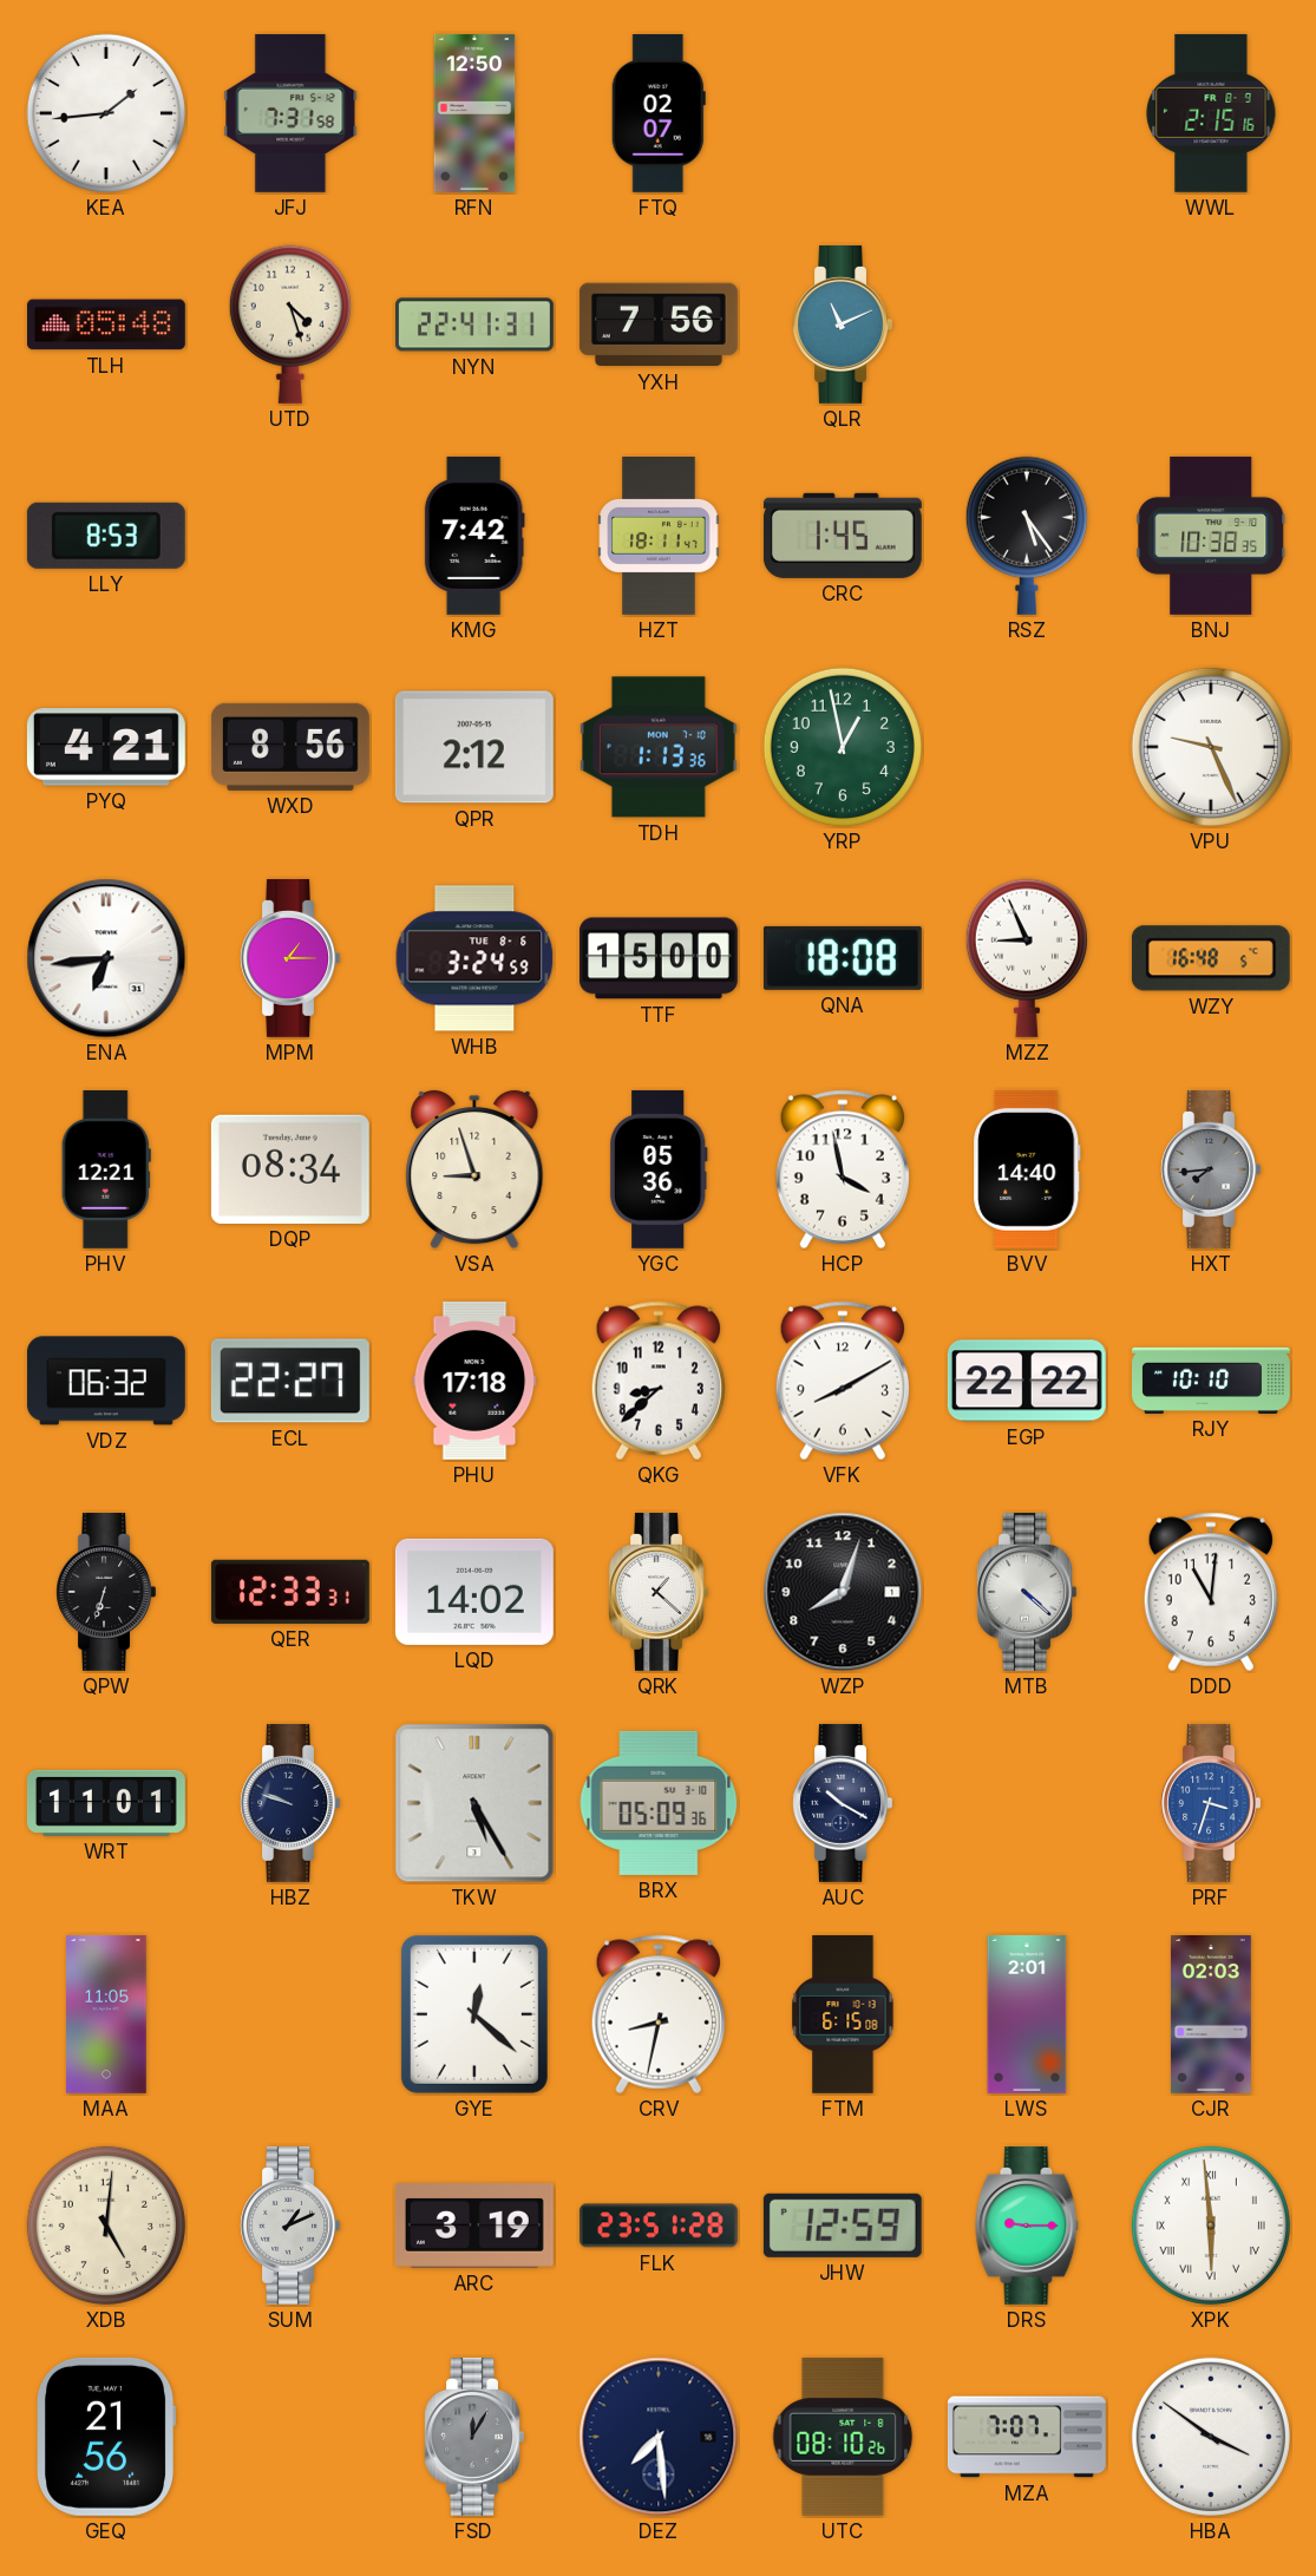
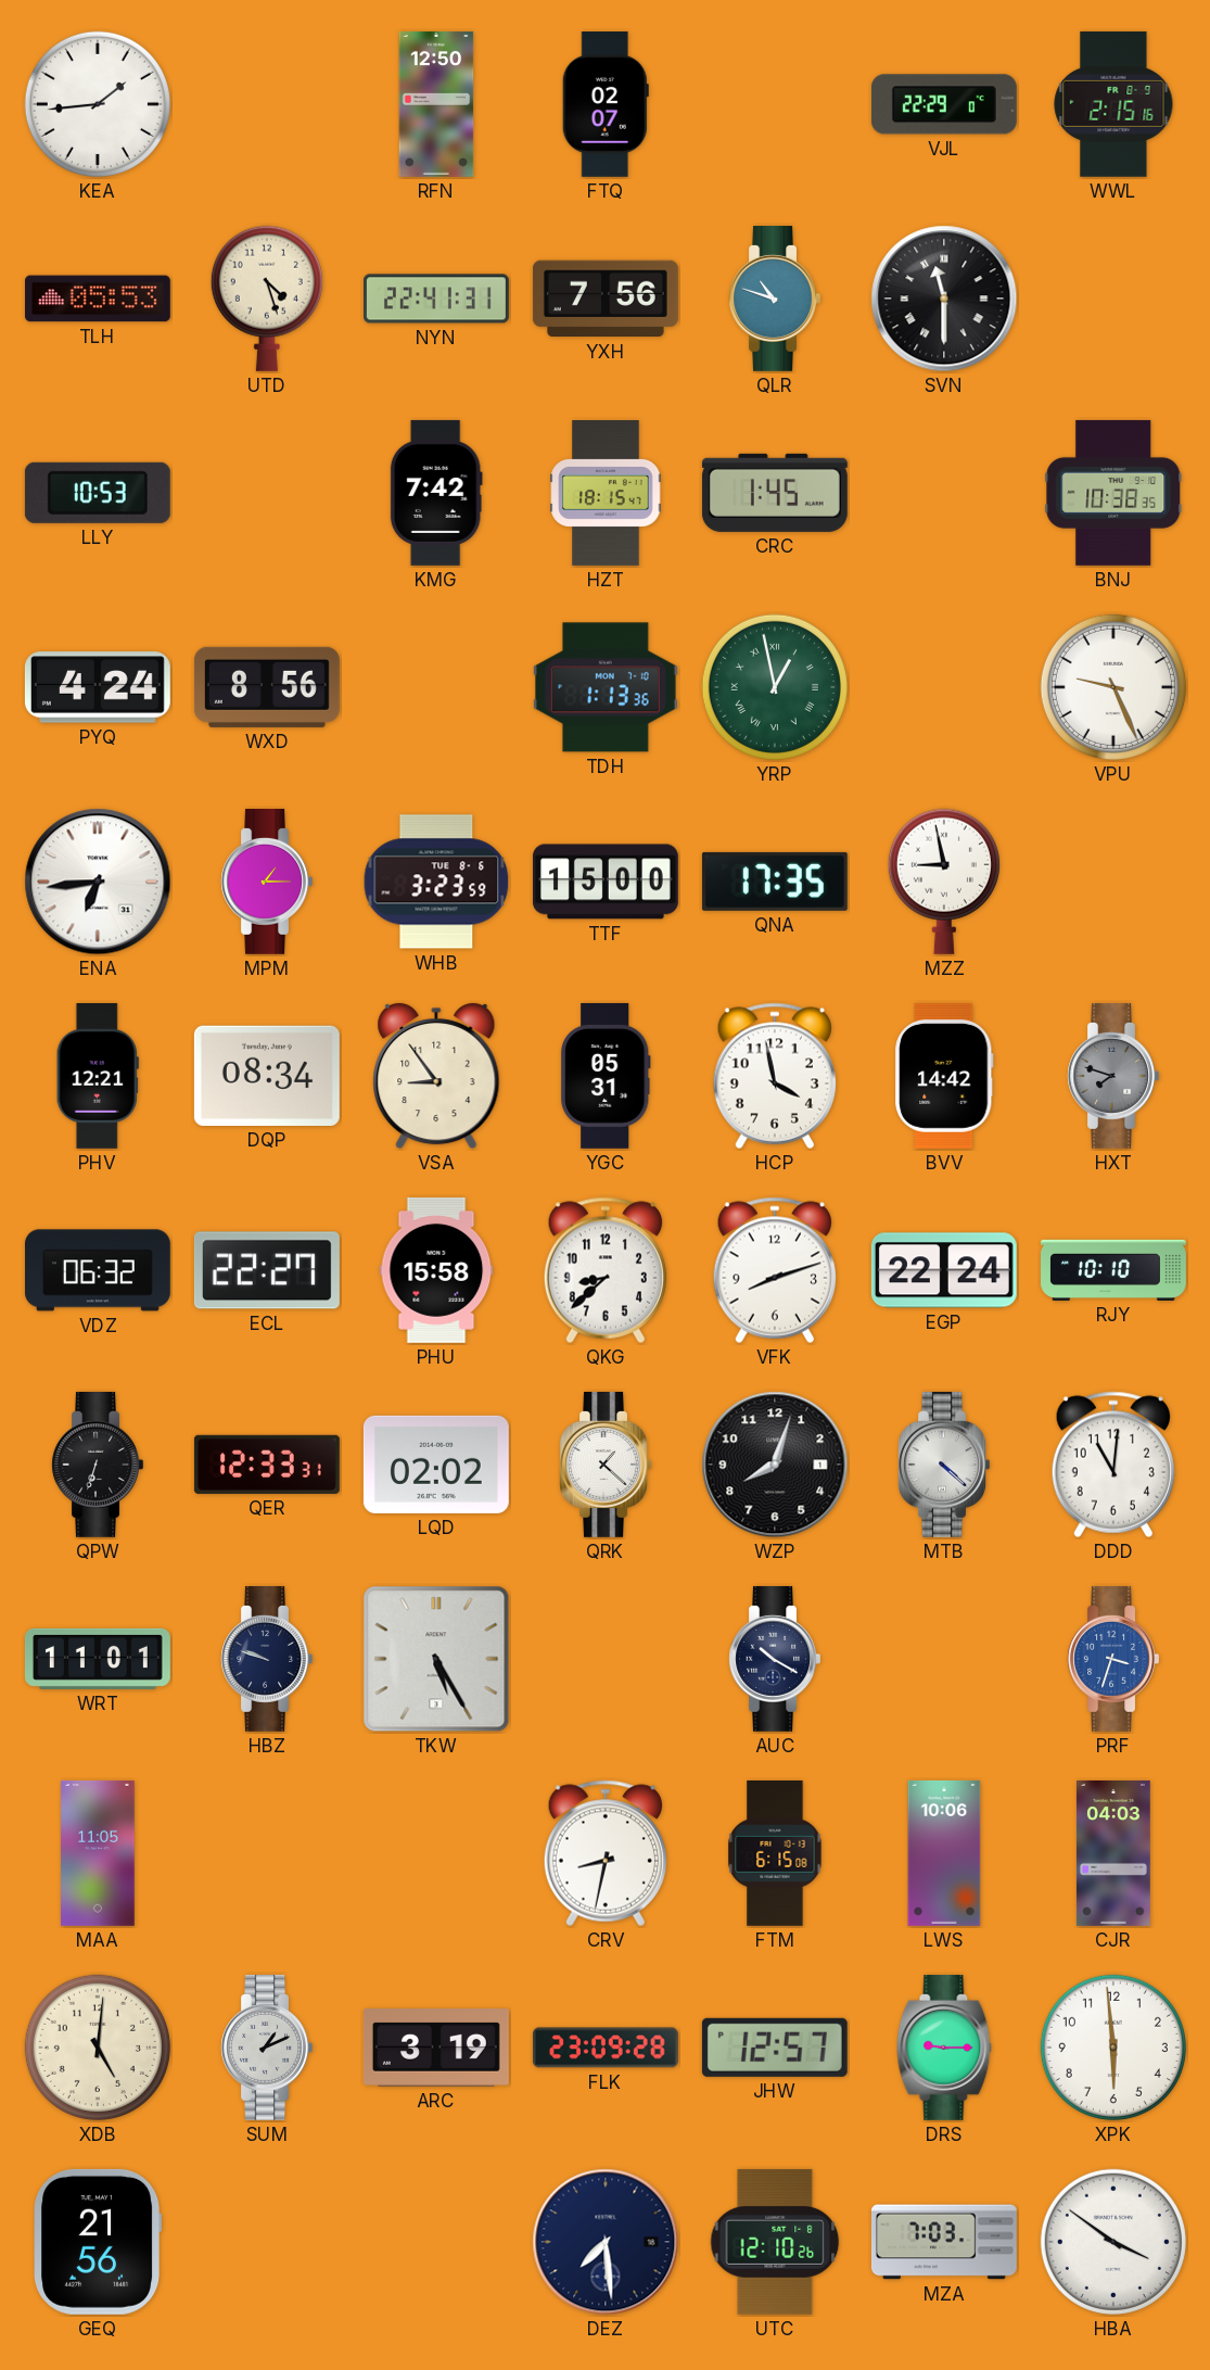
JFJ: 7:31 -> none
VJL: none -> 22:29
TLH: 05:48 -> 05:53
QLR: 11:11 -> 10:48
SVN: none -> 11:30
LLY: 8:53 -> 10:53
HZT: 18:11 -> 18:15
RSZ: 5:24 -> none
PYQ: 4:21 -> 4:24
QPR: 2:12 -> none
YRP numerals: Arabic -> Roman
WHB: 3:24 -> 3:23
QNA: 18:08 -> 17:35
MZZ: 8:56 -> 8:58
WZY: 16:48 -> none
VSA: 8:57 -> 8:54
YGC: 05:36 -> 05:31
BVV: 14:40 -> 14:42
HXT: 7:44 -> 7:48
PHU: 17:18 -> 15:58
VFK: 8:10 -> 8:12
EGP: 22:22 -> 22:24
LQD: 14:02 -> 02:02
BRX: 05:09 -> none
GYE: 12:22 -> none
LWS: 2:01 -> 10:06
CJR: 02:03 -> 04:03
FLK: 23:51 -> 23:09
JHW: 12:59 -> 12:57
XPK numerals: Roman -> Arabic
FSD: 12:05 -> none
UTC: 08:10 -> 12:10
MZA: 7:07 -> 7:03
